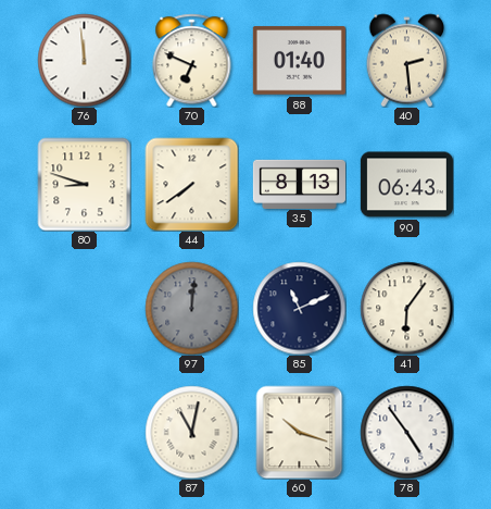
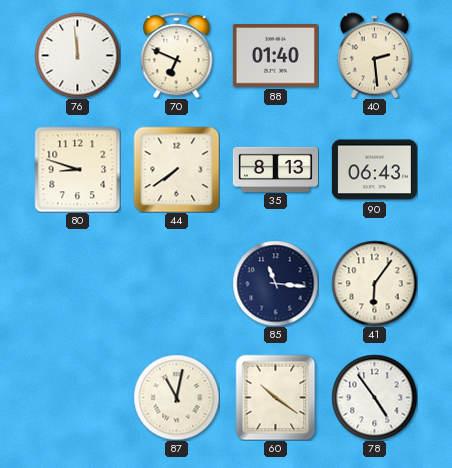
97: 12:01 -> none
85: 11:11 -> 11:16
60: 10:18 -> 10:21
